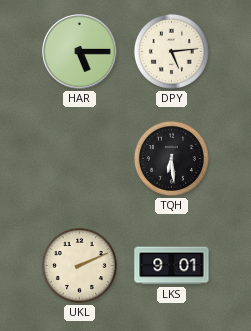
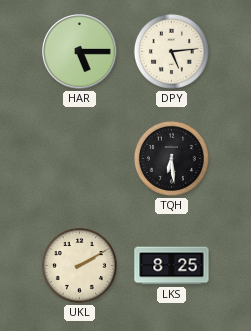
UKL: 2:11 -> 2:10
LKS: 9:01 -> 8:25
